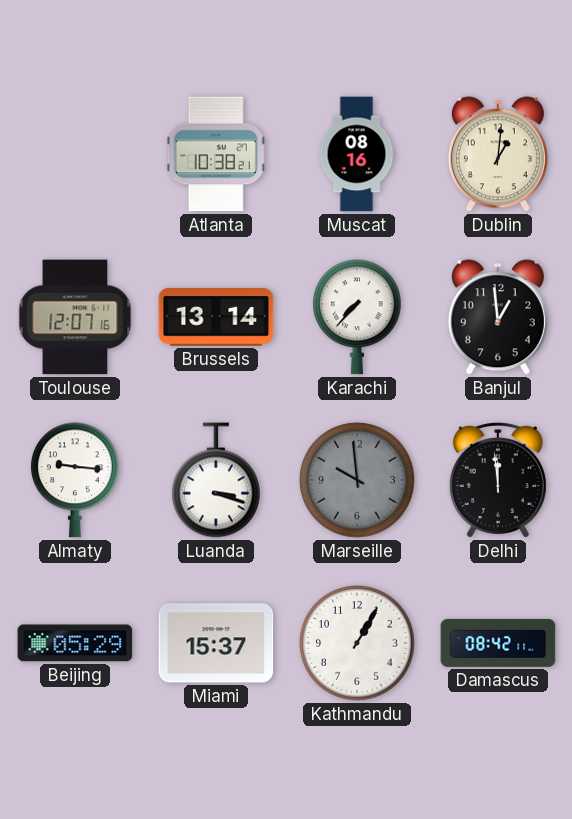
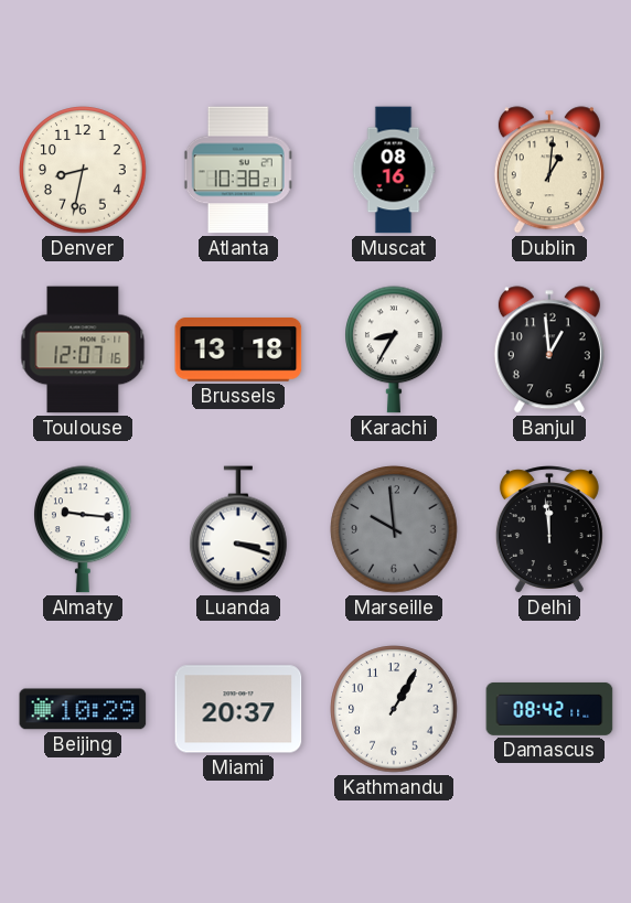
Denver: none -> 8:32
Brussels: 13:14 -> 13:18
Karachi: 7:37 -> 8:35
Beijing: 05:29 -> 10:29
Miami: 15:37 -> 20:37
